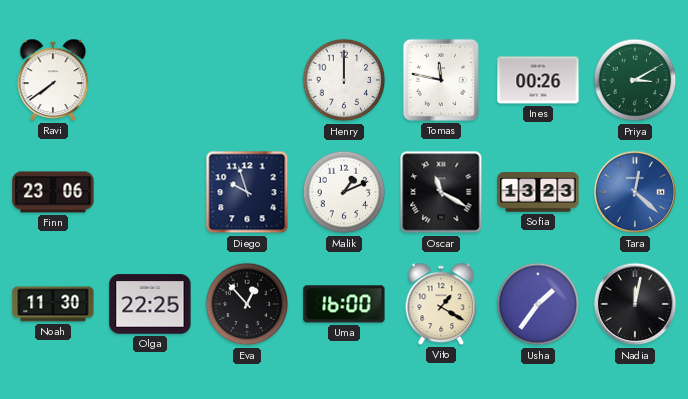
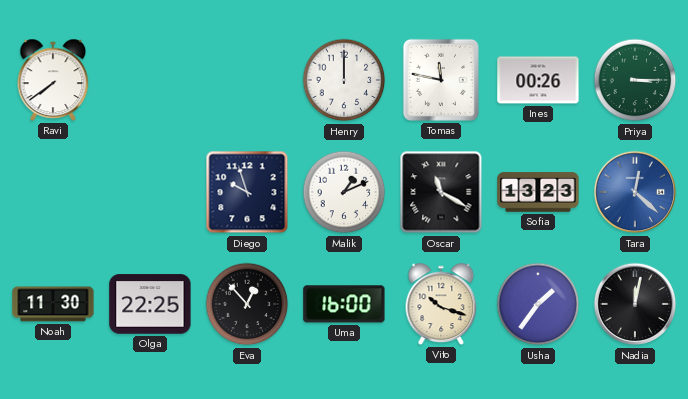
Priya: 3:10 -> 3:15
Finn: 23:06 -> none
Vito: 1:20 -> 10:18
